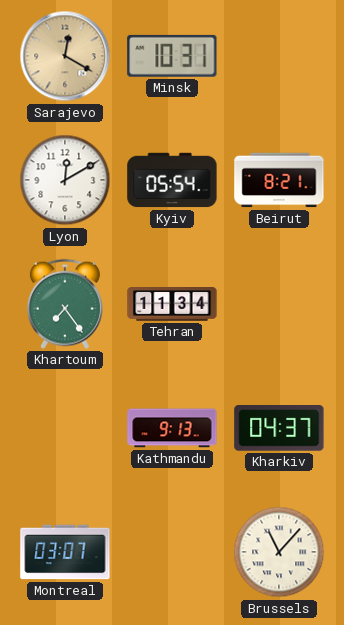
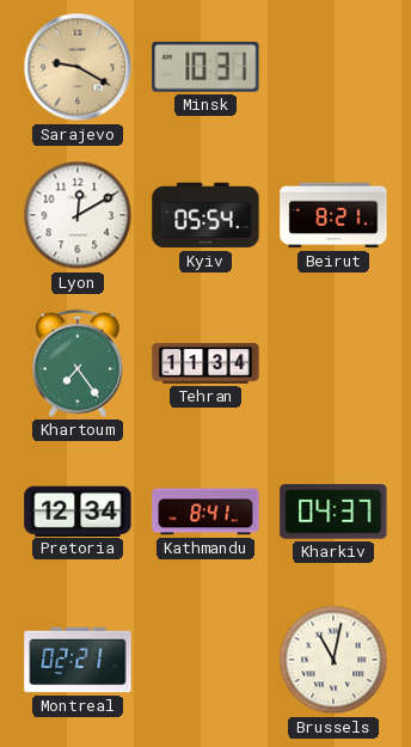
Sarajevo: 12:20 -> 9:20
Pretoria: none -> 12:34
Kathmandu: 9:13 -> 8:41
Montreal: 03:07 -> 02:21
Brussels: 11:07 -> 11:02
